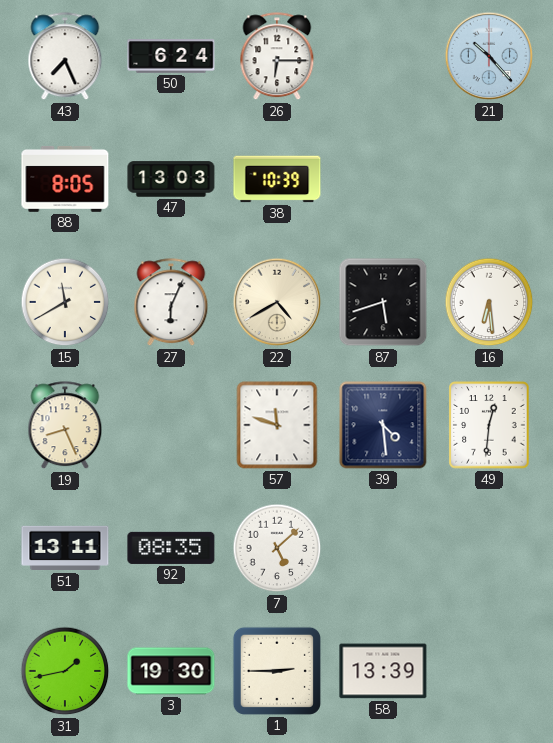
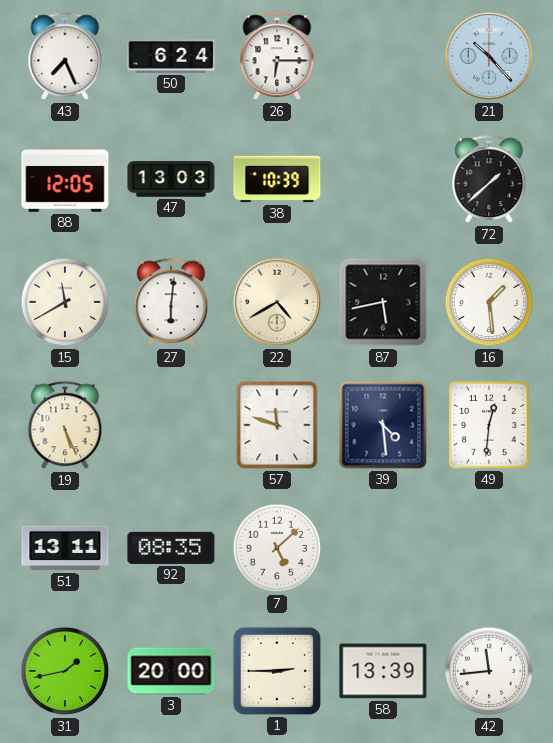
88: 8:05 -> 12:05
72: none -> 1:38
27: 6:04 -> 6:01
87: 5:42 -> 5:43
16: 6:29 -> 1:29
19: 8:26 -> 5:26
3: 19:30 -> 20:00
42: none -> 11:44
